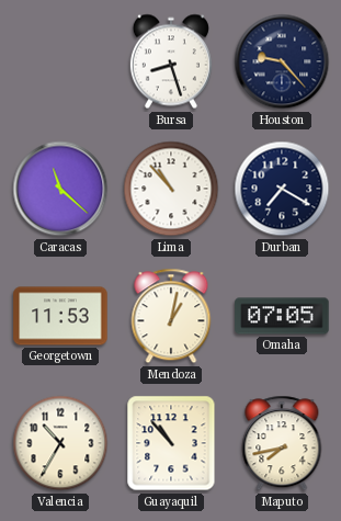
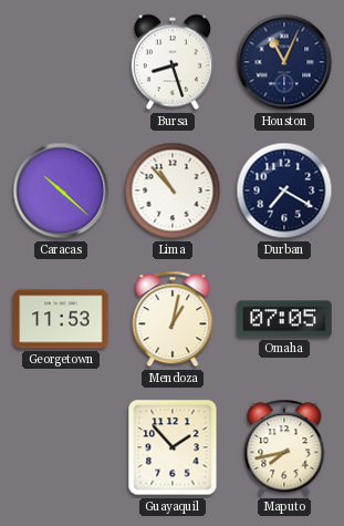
Houston: 9:23 -> 11:04
Caracas: 11:22 -> 10:22
Valencia: 10:35 -> none
Guayaquil: 10:53 -> 1:53
